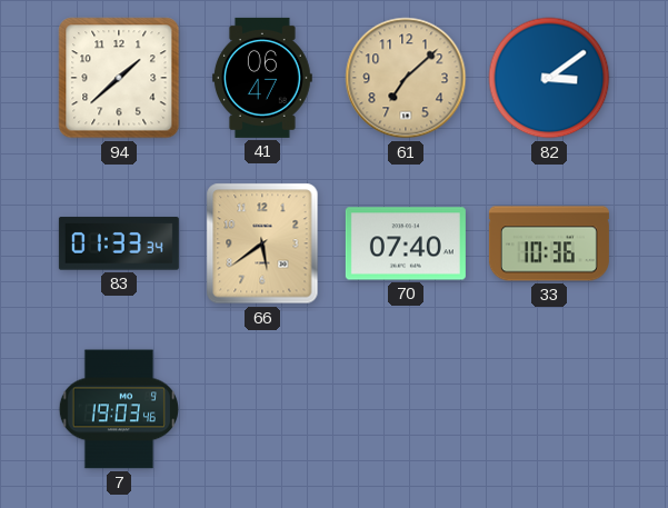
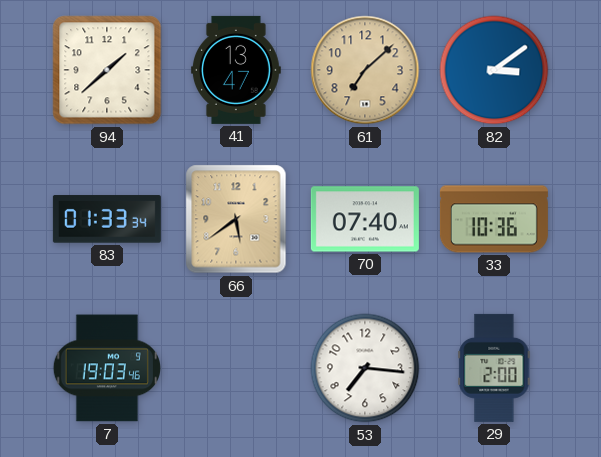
41: 06:47 -> 13:47
53: none -> 7:16
29: none -> 2:00
